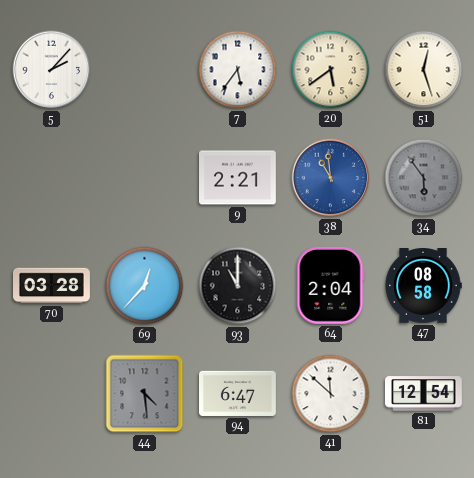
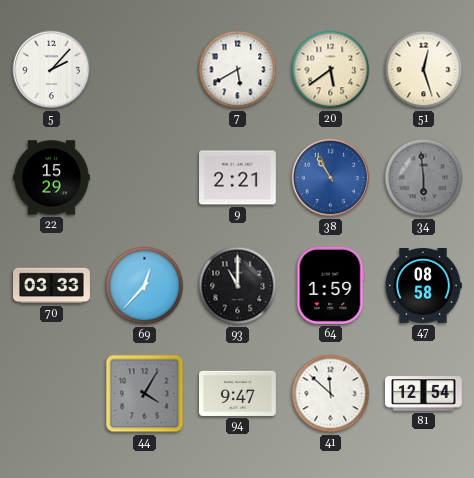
7: 5:36 -> 5:40
22: none -> 15:29
38: 10:59 -> 10:55
34: 5:54 -> 5:59
70: 03:28 -> 03:33
64: 2:04 -> 1:59
44: 4:29 -> 4:05
94: 6:47 -> 9:47
